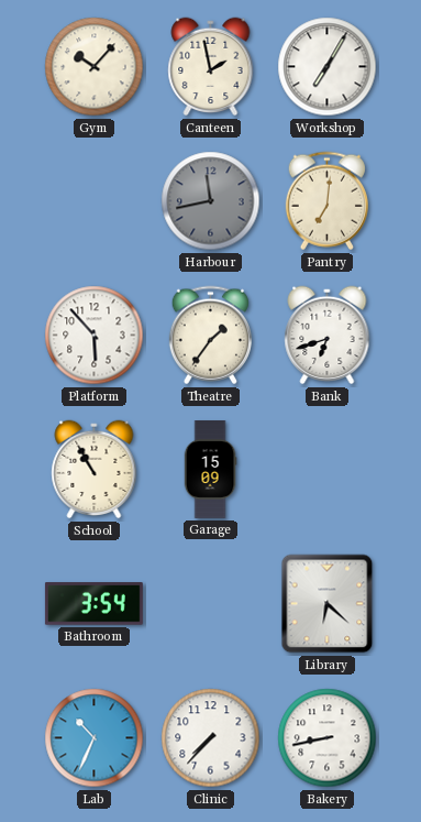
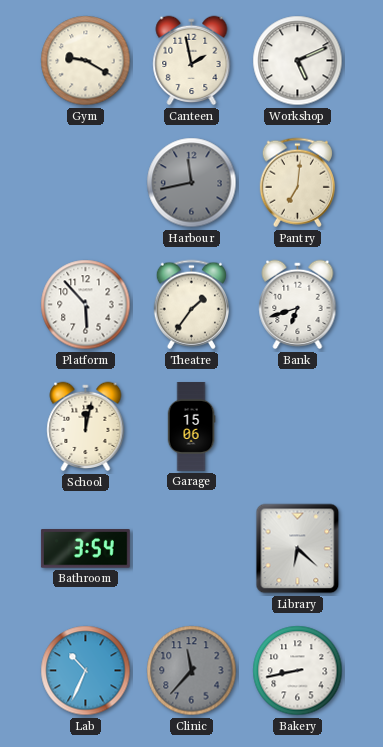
Gym: 10:07 -> 9:20
Workshop: 7:05 -> 5:11
School: 10:55 -> 12:02
Garage: 15:09 -> 15:06
Clinic: 7:37 -> 11:37
Clinic dial: white -> grey
